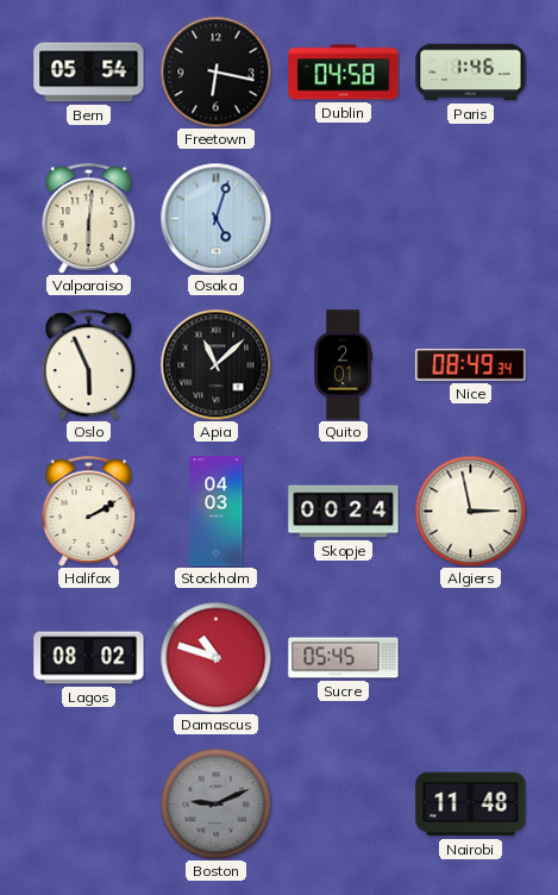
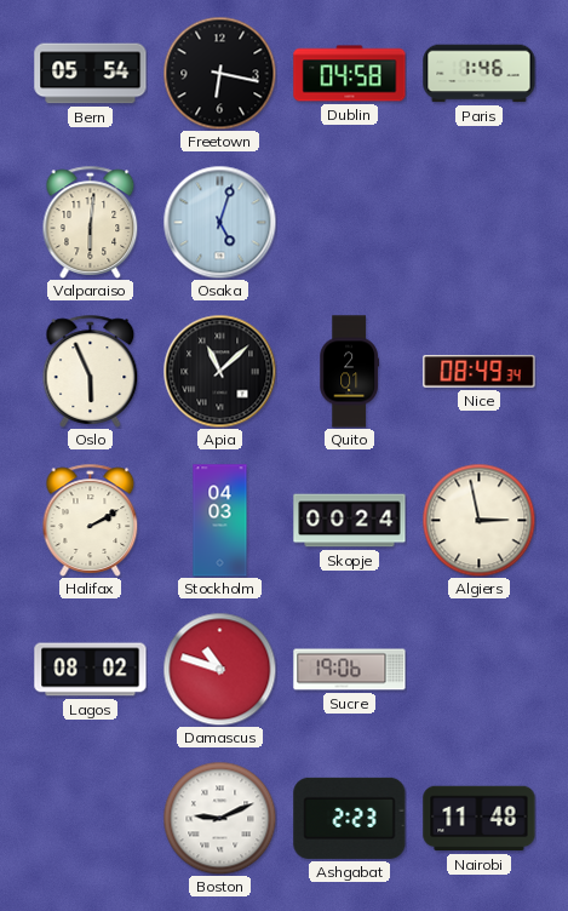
Sucre: 05:45 -> 19:06
Boston dial: grey -> white
Ashgabat: none -> 2:23
